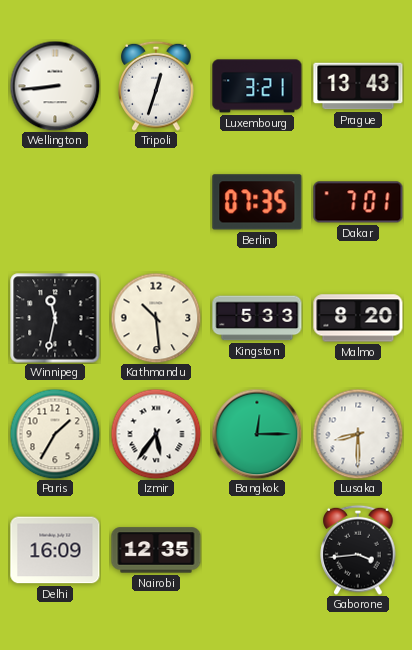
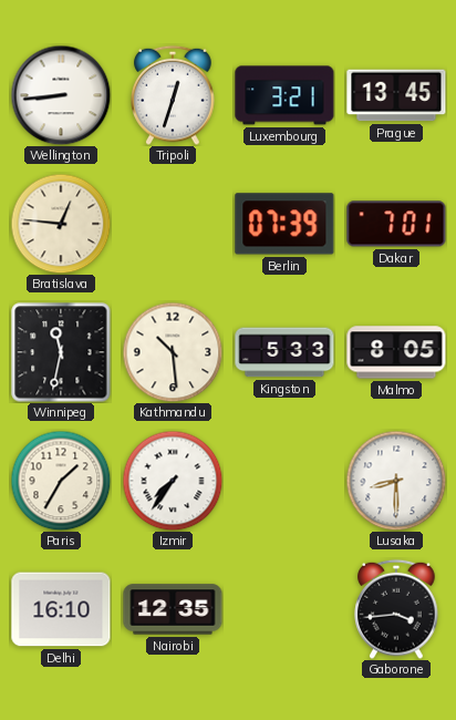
Prague: 13:43 -> 13:45
Bratislava: none -> 12:46
Berlin: 07:35 -> 07:39
Malmo: 8:20 -> 8:05
Izmir: 5:36 -> 7:36
Bangkok: 12:15 -> none
Delhi: 16:09 -> 16:10
